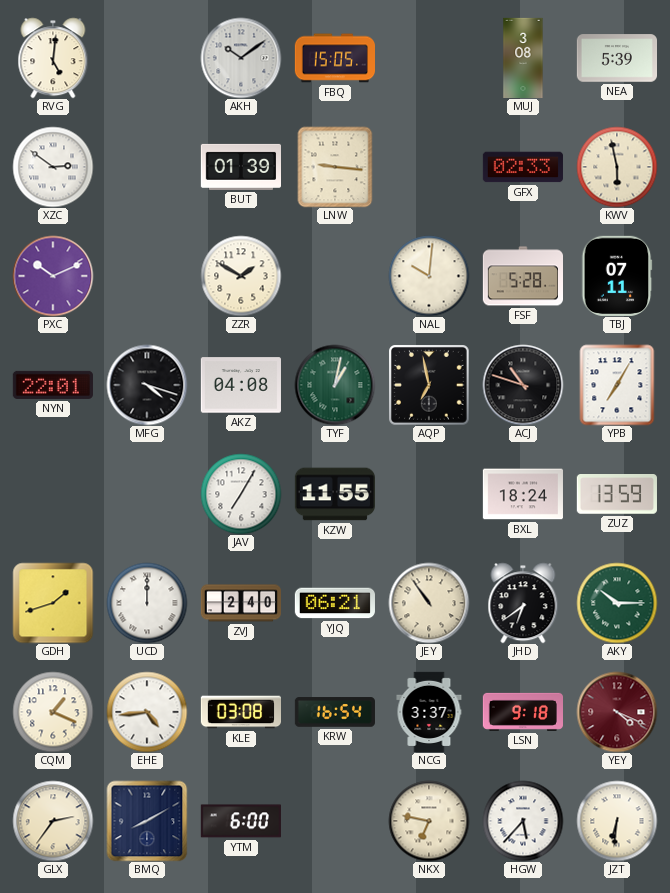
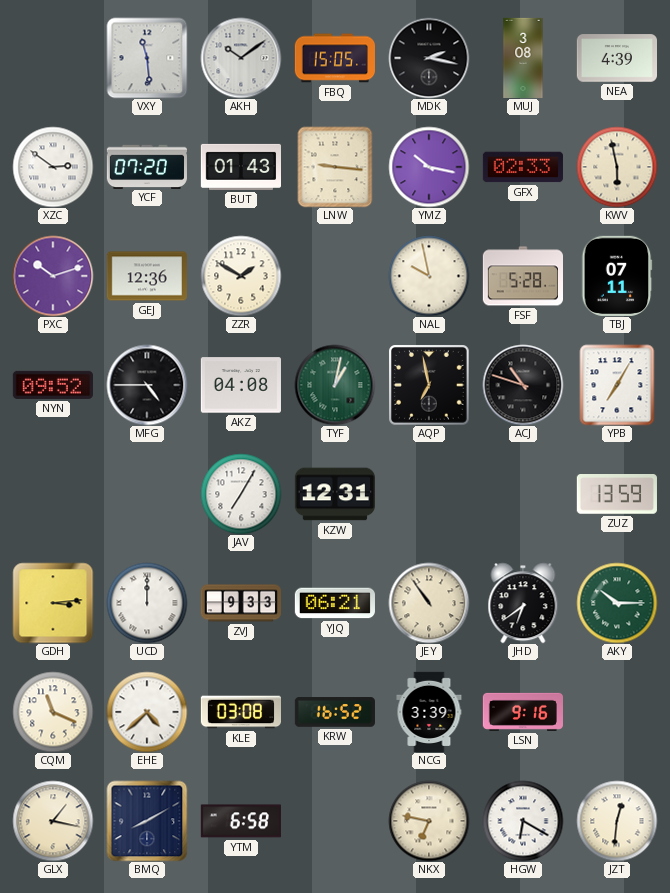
RVG: 5:01 -> none
VXY: none -> 11:29
MDK: none -> 2:17
NEA: 5:39 -> 4:39
YCF: none -> 07:20
BUT: 01:39 -> 01:43
YMZ: none -> 10:17
PXC: 10:11 -> 10:12
GEJ: none -> 12:36
NAL: 10:01 -> 9:58
NYN: 22:01 -> 09:52
MFG: 4:18 -> 4:45
KZW: 11:55 -> 12:31
BXL: 18:24 -> none
GDH: 1:42 -> 3:14
ZVJ: 2:40 -> 9:33
CQM: 1:19 -> 11:19
EHE: 4:44 -> 4:38
KRW: 16:54 -> 16:52
NCG: 3:37 -> 3:39
LSN: 9:18 -> 9:16
YEY: 4:19 -> none
GLX: 2:36 -> 1:17
YTM: 6:00 -> 6:58
HGW: 5:37 -> 6:20
JZT: 6:31 -> 12:31
